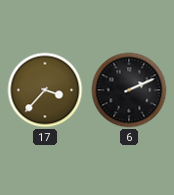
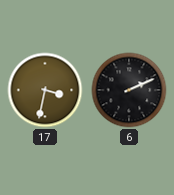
17: 3:37 -> 3:32
